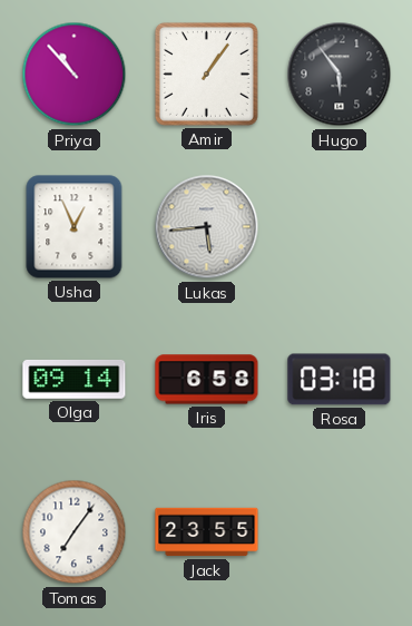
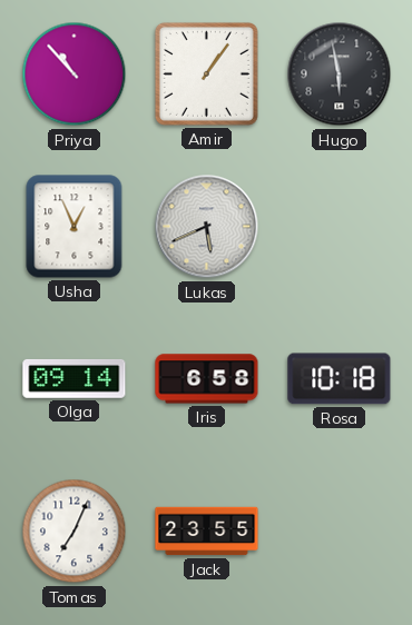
Hugo: 5:54 -> 5:58
Lukas: 5:44 -> 5:41
Rosa: 03:18 -> 10:18
Tomas: 7:06 -> 7:04
